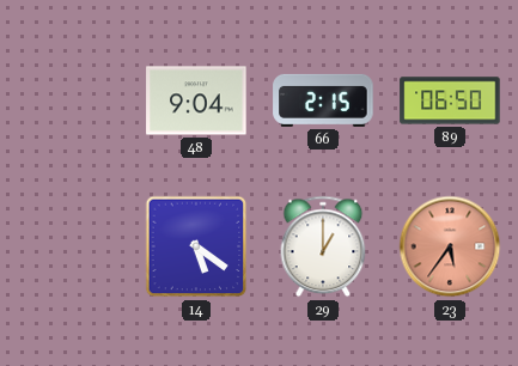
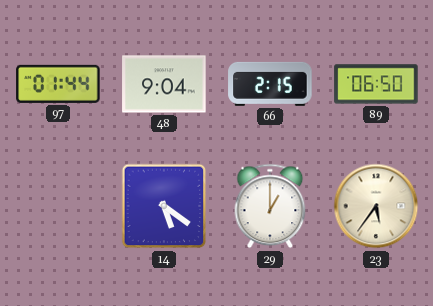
97: none -> 01:44
23 dial: salmon -> cream
